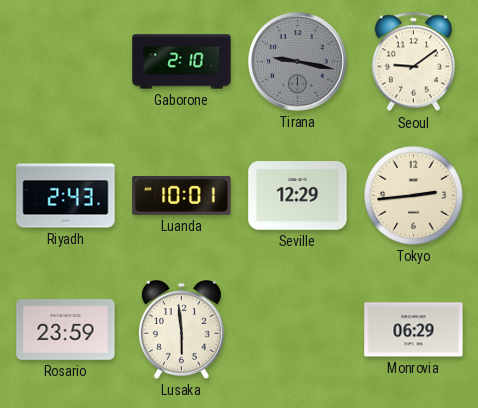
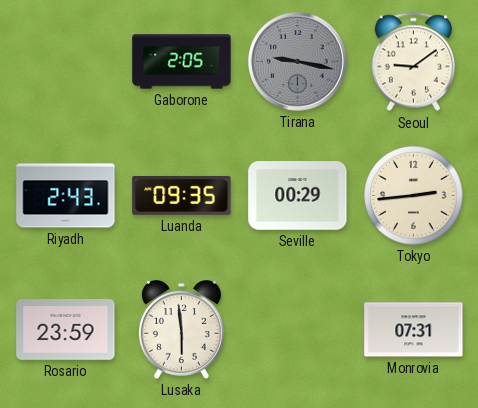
Gaborone: 2:10 -> 2:05
Luanda: 10:01 -> 09:35
Seville: 12:29 -> 00:29
Monrovia: 06:29 -> 07:31
